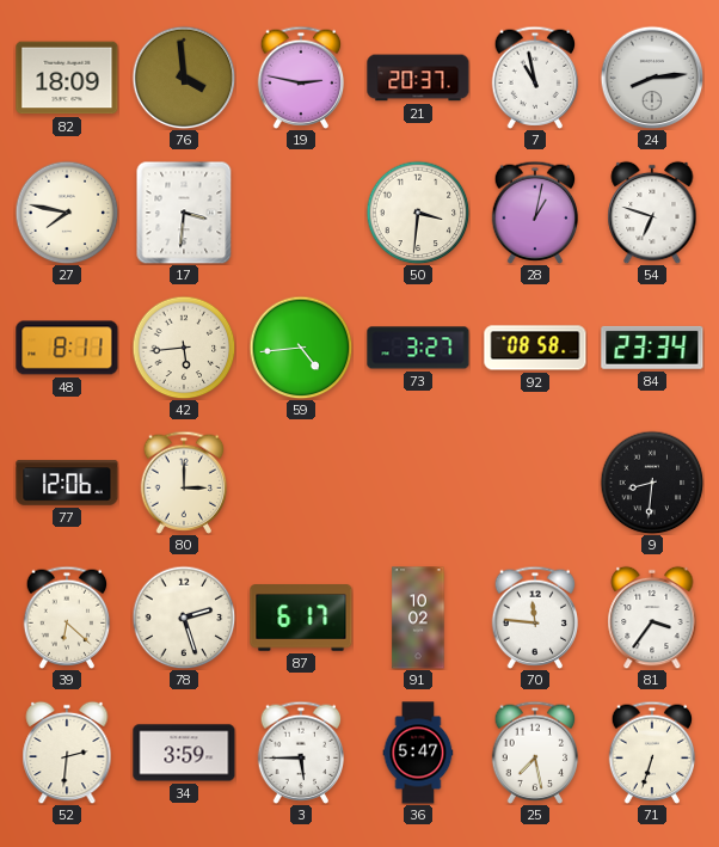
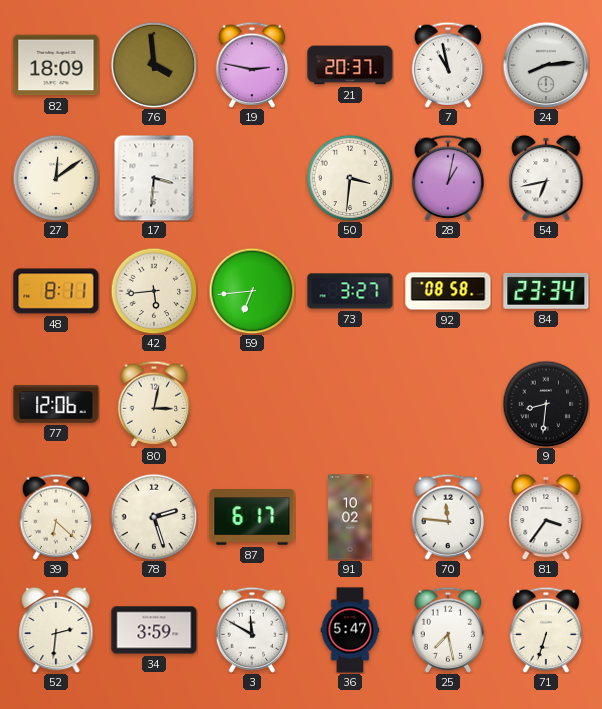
27: 7:47 -> 12:09
54: 6:48 -> 6:43
59: 4:44 -> 6:44
80: 3:00 -> 3:02
3: 5:45 -> 11:50
